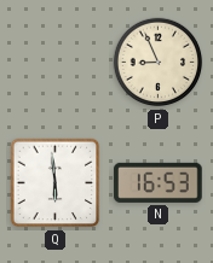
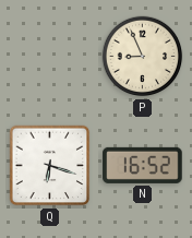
Q: 5:59 -> 6:18
N: 16:53 -> 16:52
